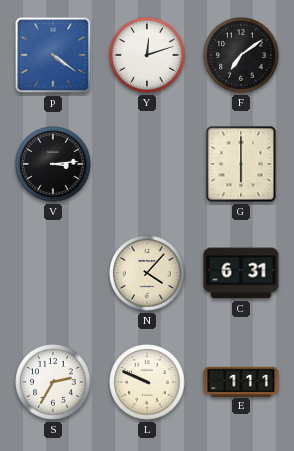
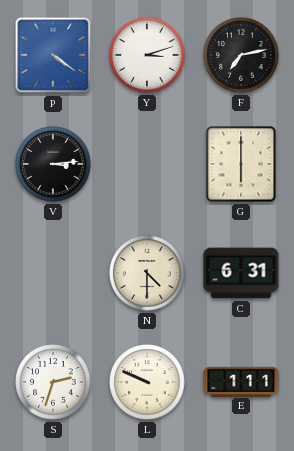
Y: 12:12 -> 3:12
F: 7:09 -> 7:13
N: 4:07 -> 4:30
S: 2:35 -> 2:33
